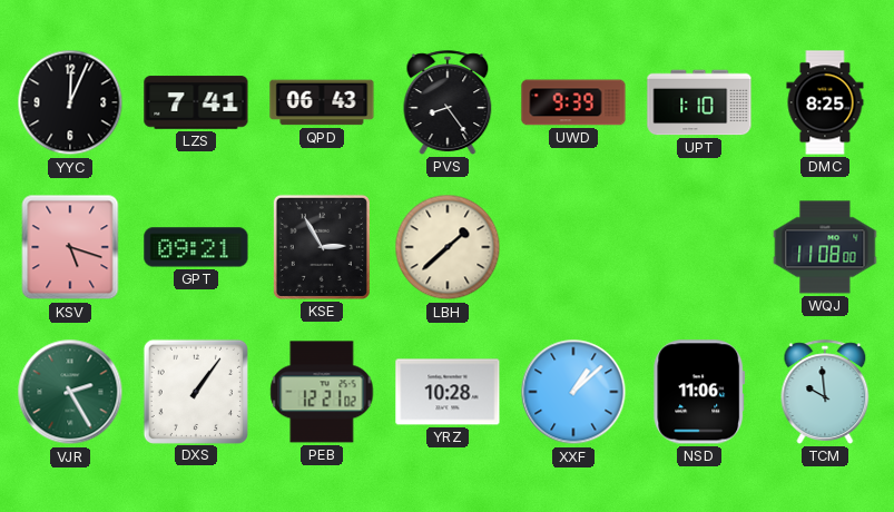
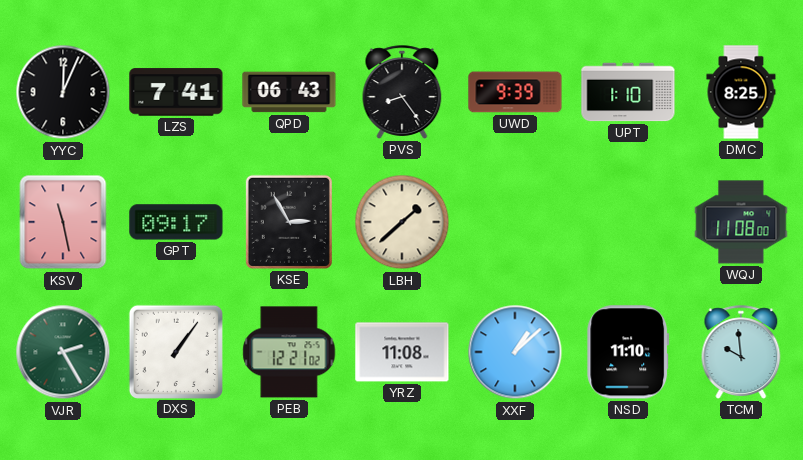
KSV: 5:18 -> 11:28
GPT: 09:21 -> 09:17
YRZ: 10:28 -> 11:08
NSD: 11:06 -> 11:10
